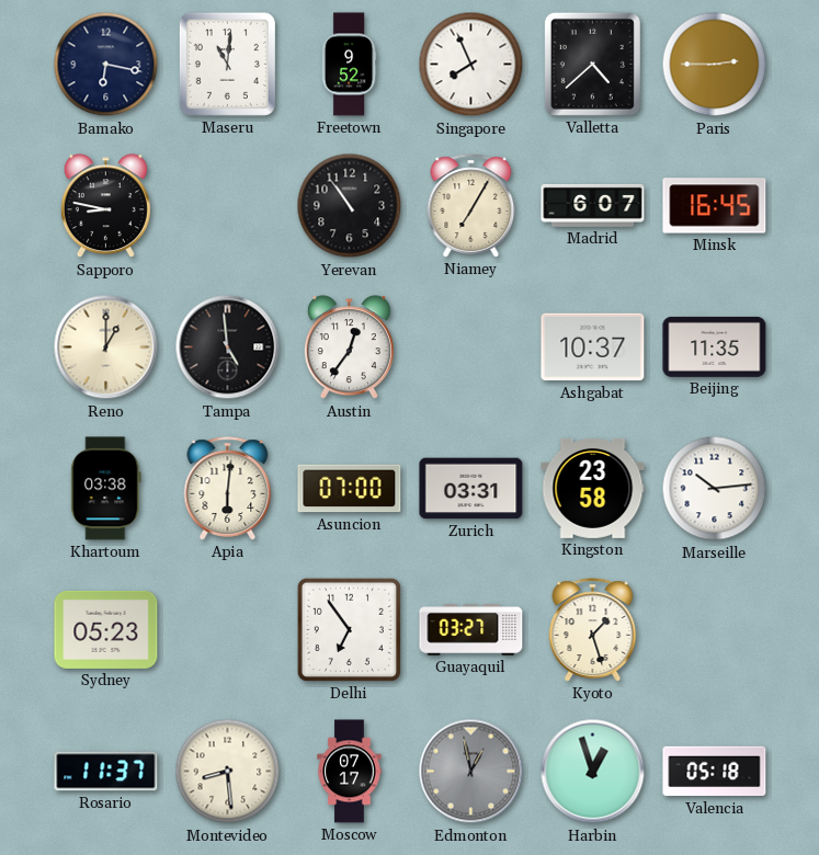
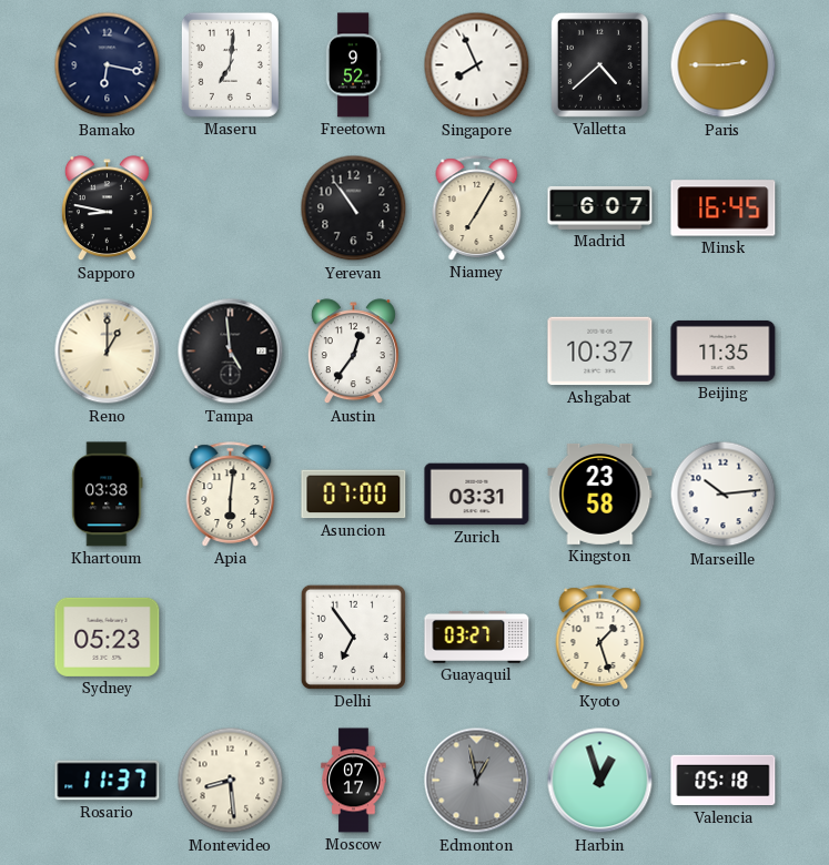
Maseru: 11:01 -> 7:01
